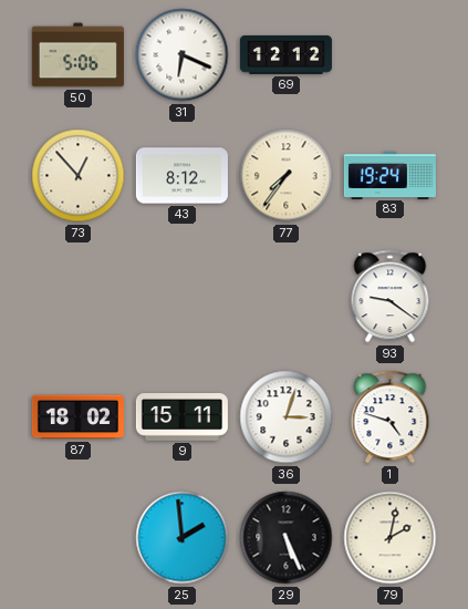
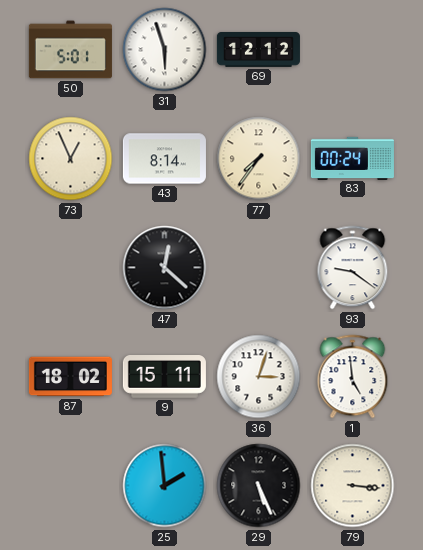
50: 5:06 -> 5:01
31: 6:19 -> 5:57
73: 12:53 -> 12:56
43: 8:12 -> 8:14
83: 19:24 -> 00:24
47: none -> 12:22
1: 4:48 -> 4:59
79: 2:02 -> 3:16
